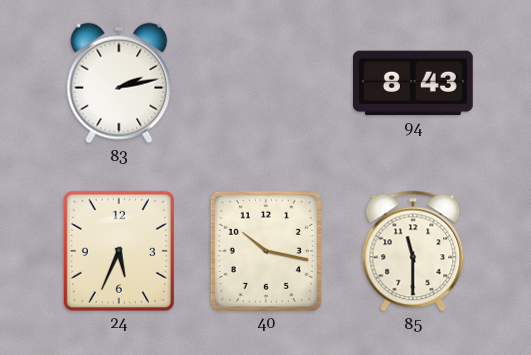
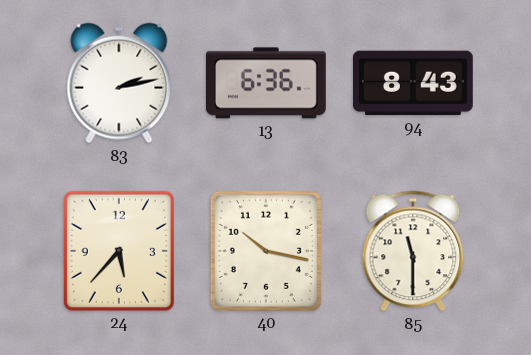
13: none -> 6:36
24: 5:34 -> 5:37
